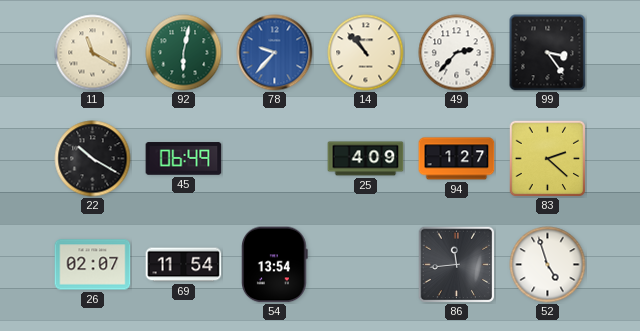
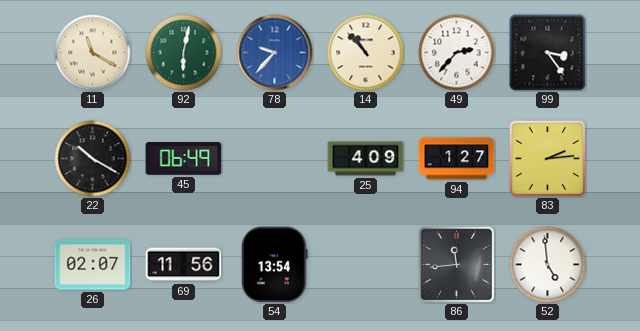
83: 2:22 -> 2:14
69: 11:54 -> 11:56
52: 4:57 -> 4:59
